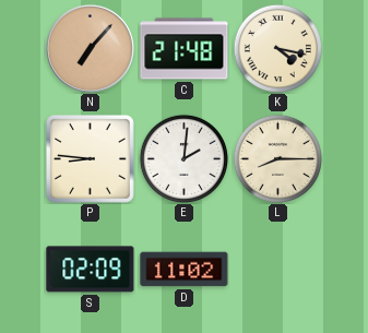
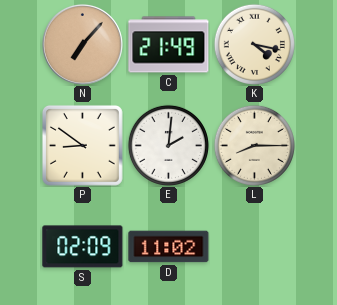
C: 21:48 -> 21:49
P: 8:46 -> 8:51
